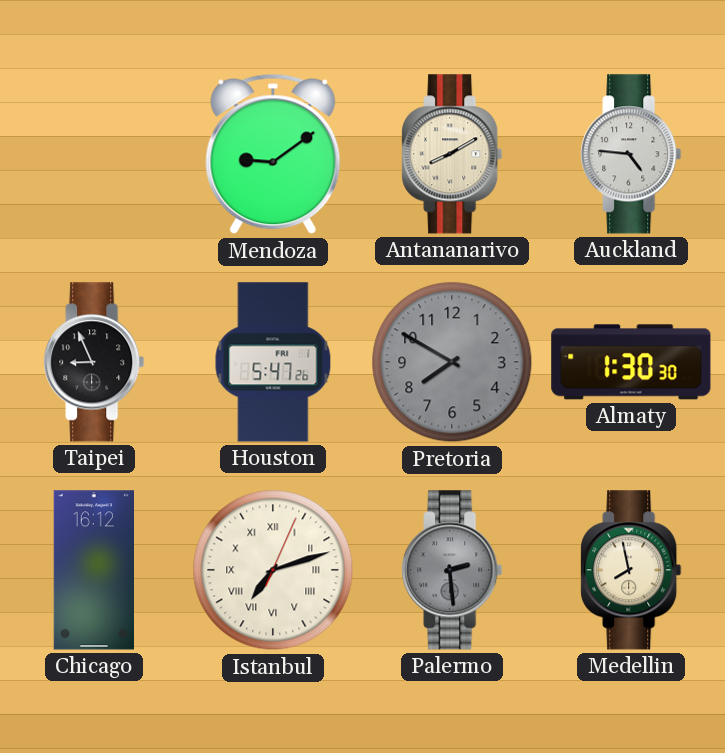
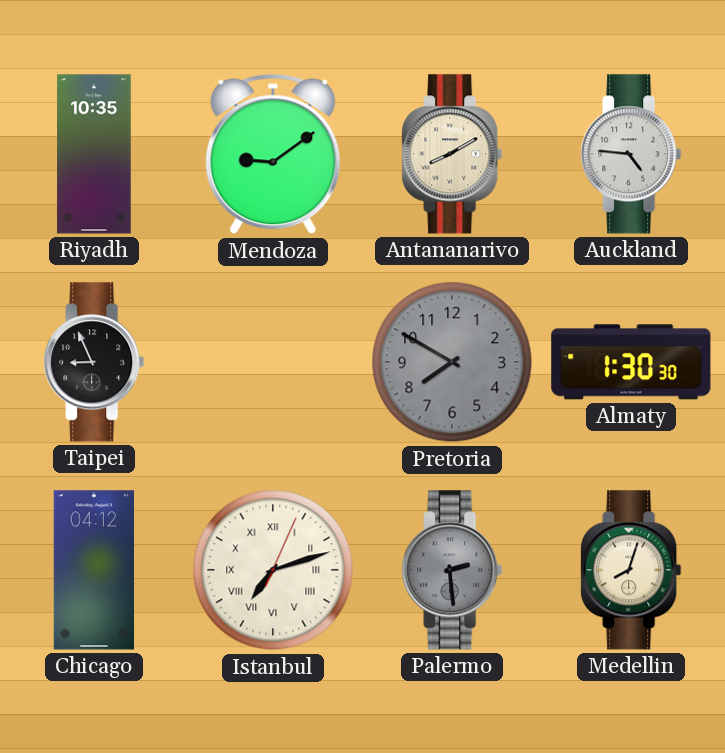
Riyadh: none -> 10:35
Houston: 5:47 -> none
Chicago: 16:12 -> 04:12
Medellin: 7:58 -> 8:03
